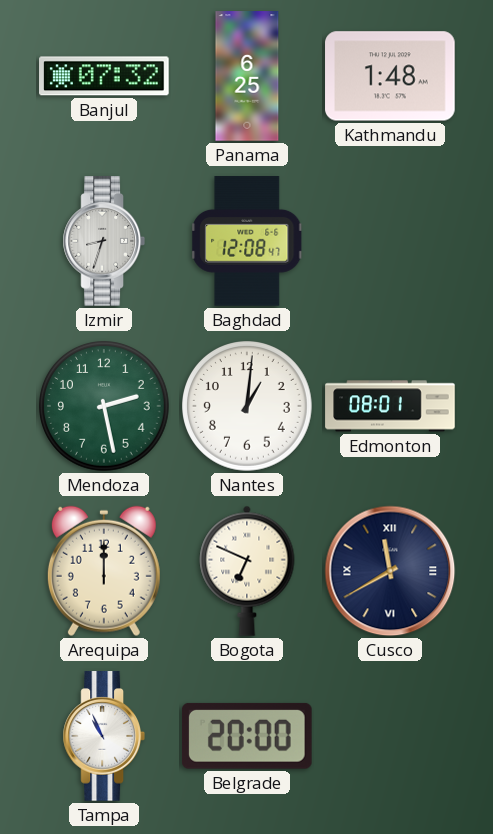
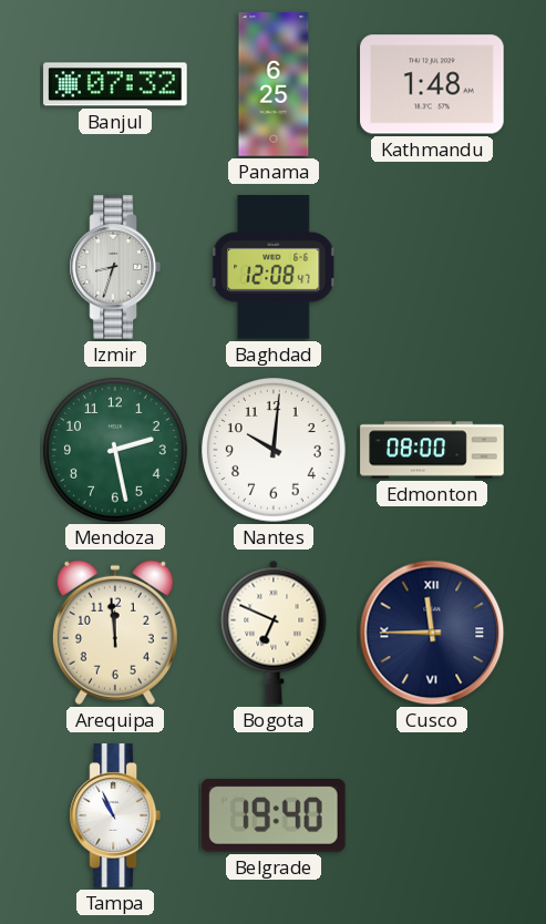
Nantes: 1:01 -> 10:01
Edmonton: 08:01 -> 08:00
Arequipa: 12:00 -> 11:59
Cusco: 11:40 -> 11:45
Belgrade: 20:00 -> 19:40
